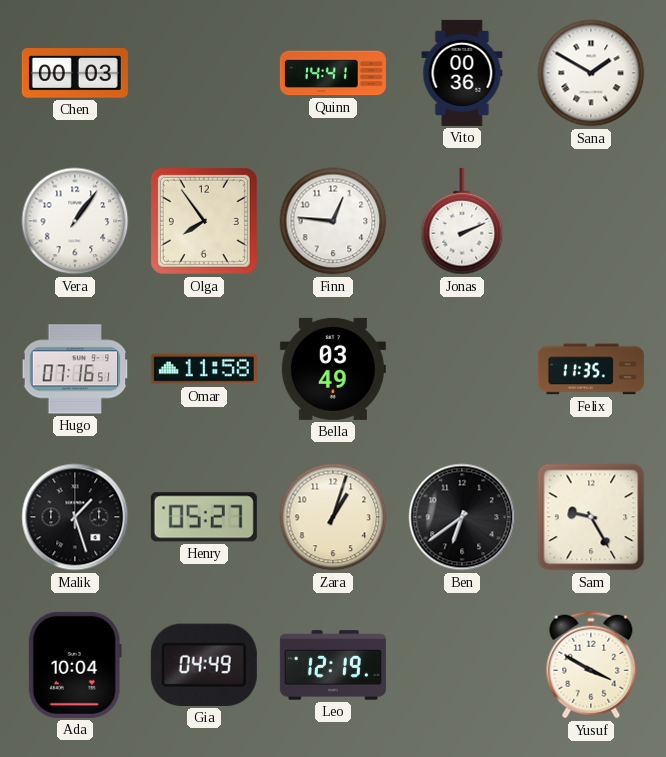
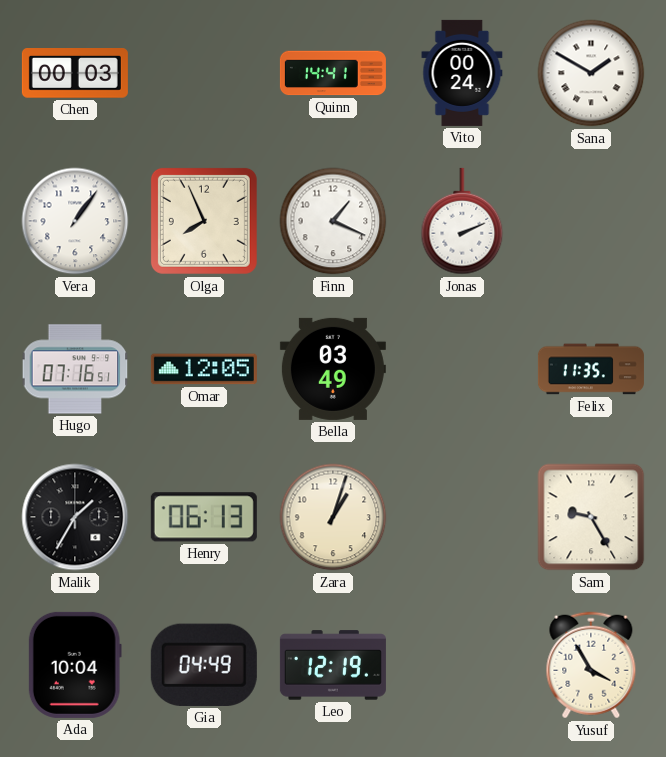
Vito: 00:36 -> 00:24
Olga: 7:54 -> 7:56
Finn: 12:46 -> 1:19
Omar: 11:58 -> 12:05
Malik: 1:27 -> 1:35
Henry: 05:27 -> 06:13
Ben: 6:39 -> none
Yusuf: 3:50 -> 3:55
